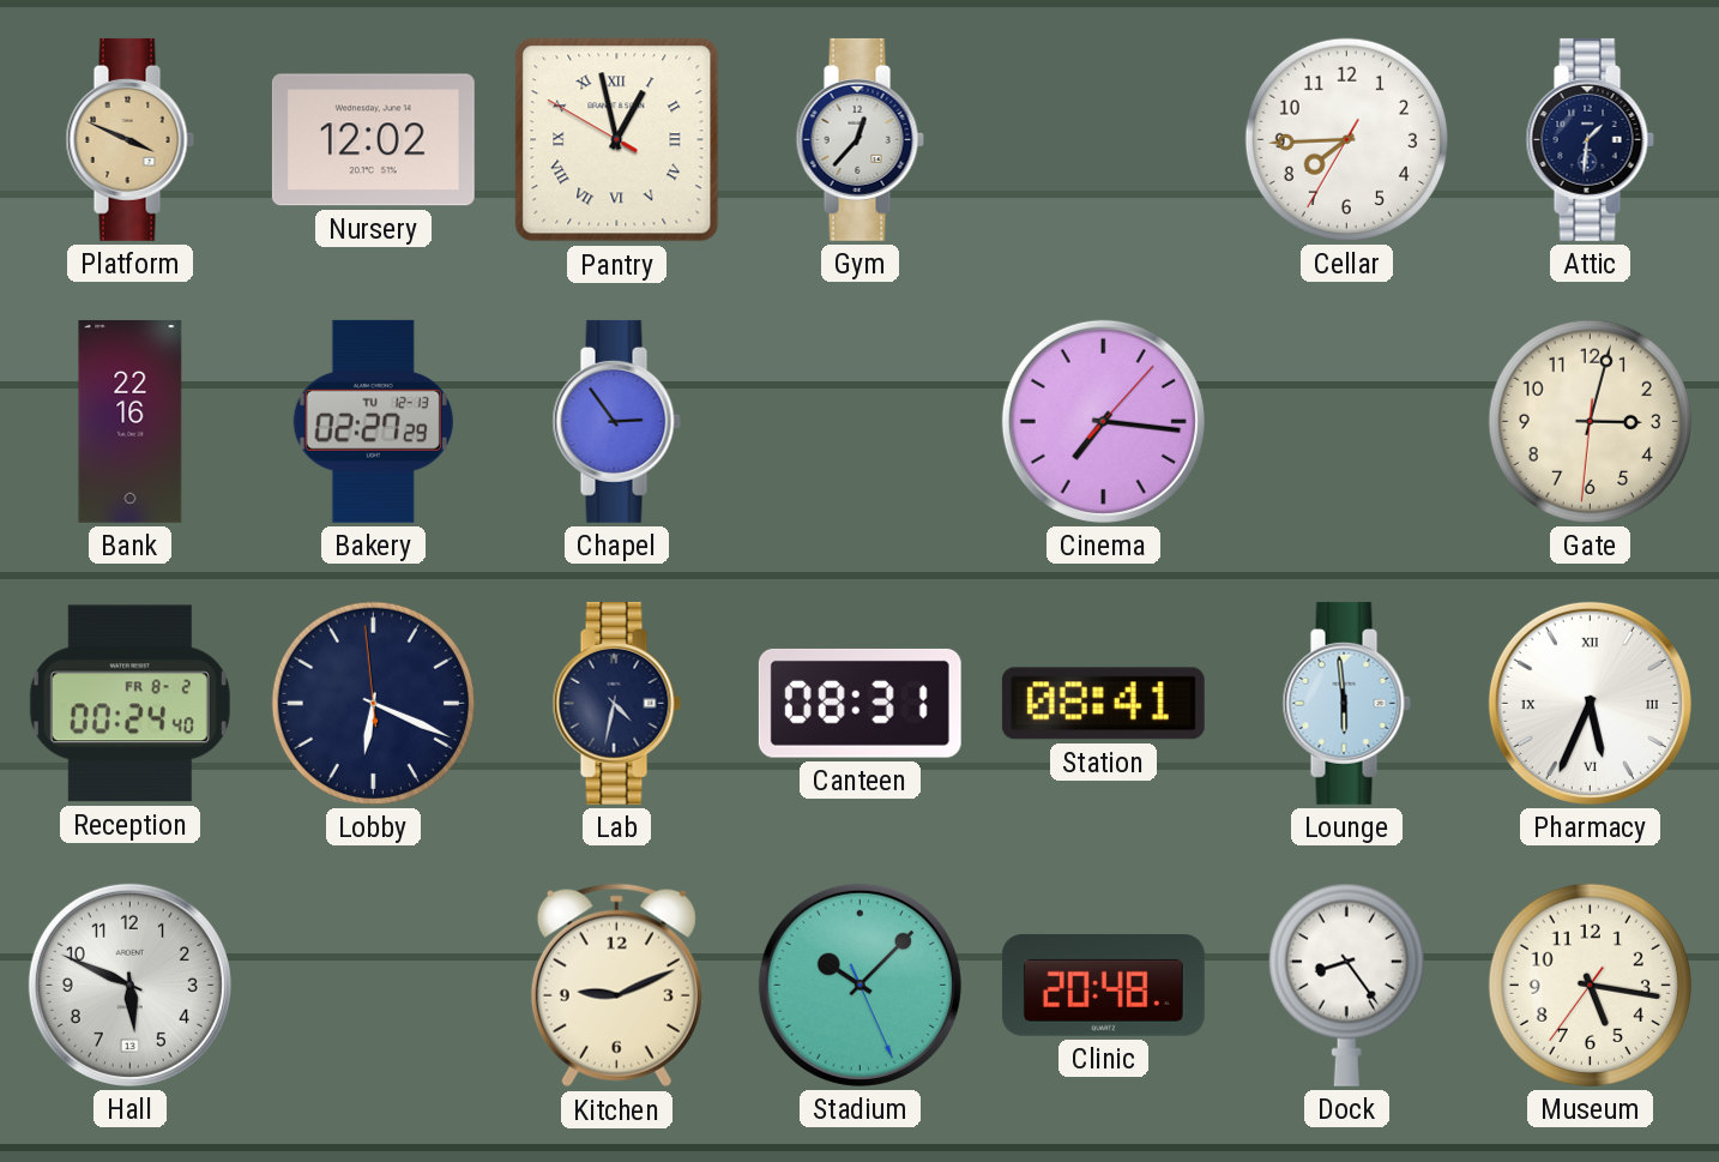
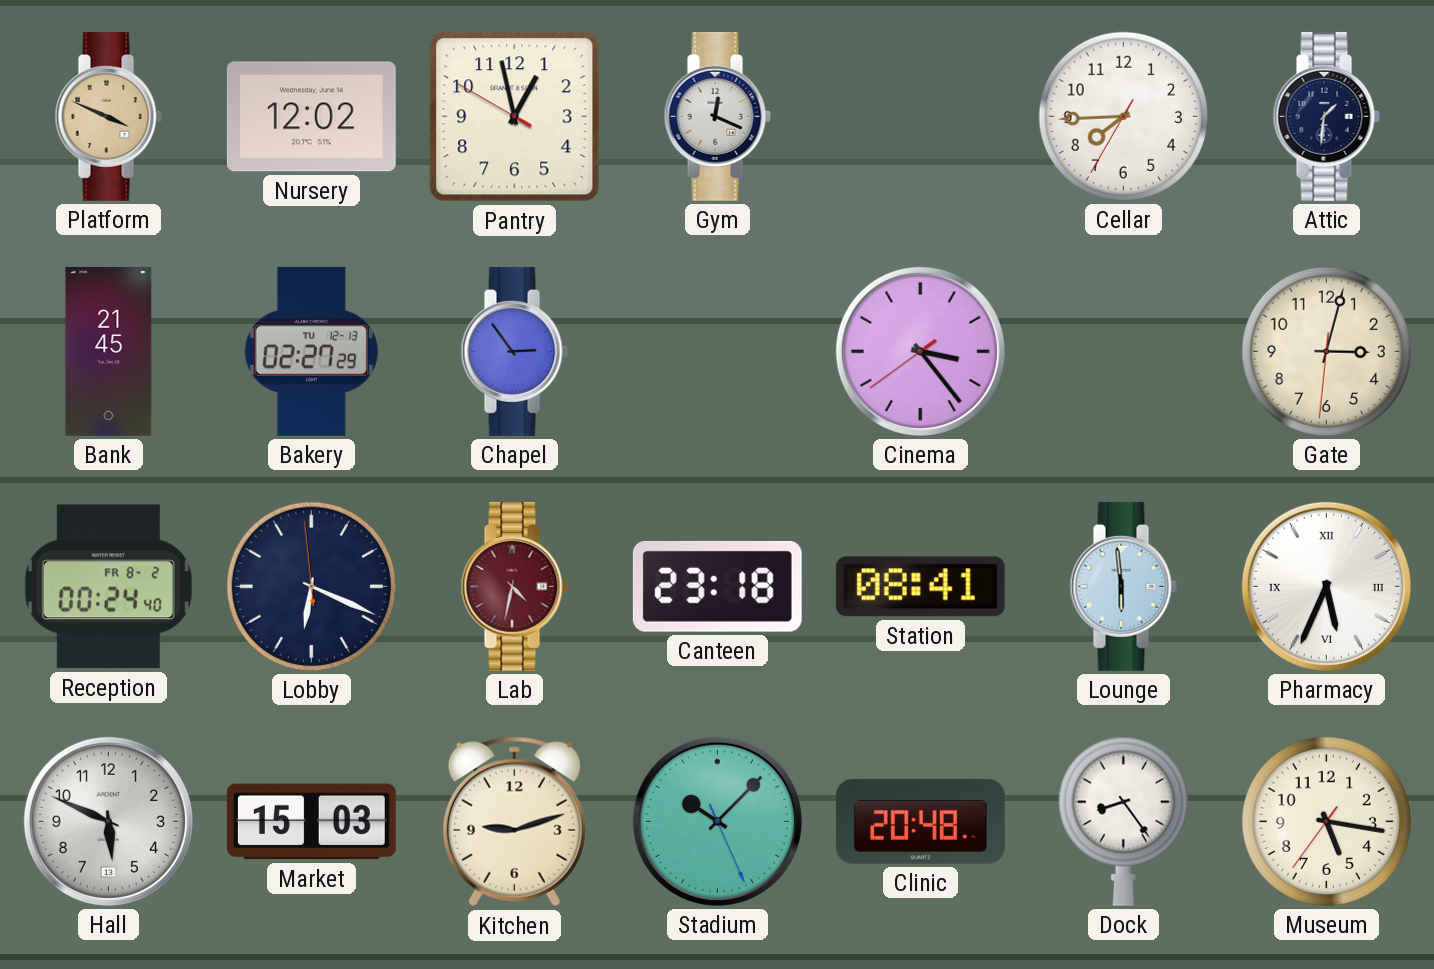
Pantry numerals: Roman -> Arabic
Gym: 12:37 -> 12:19
Bank: 22:16 -> 21:45
Cinema: 7:16 -> 3:23
Lab dial: navy -> burgundy
Canteen: 08:31 -> 23:18
Market: none -> 15:03
Kitchen: 9:11 -> 9:12
